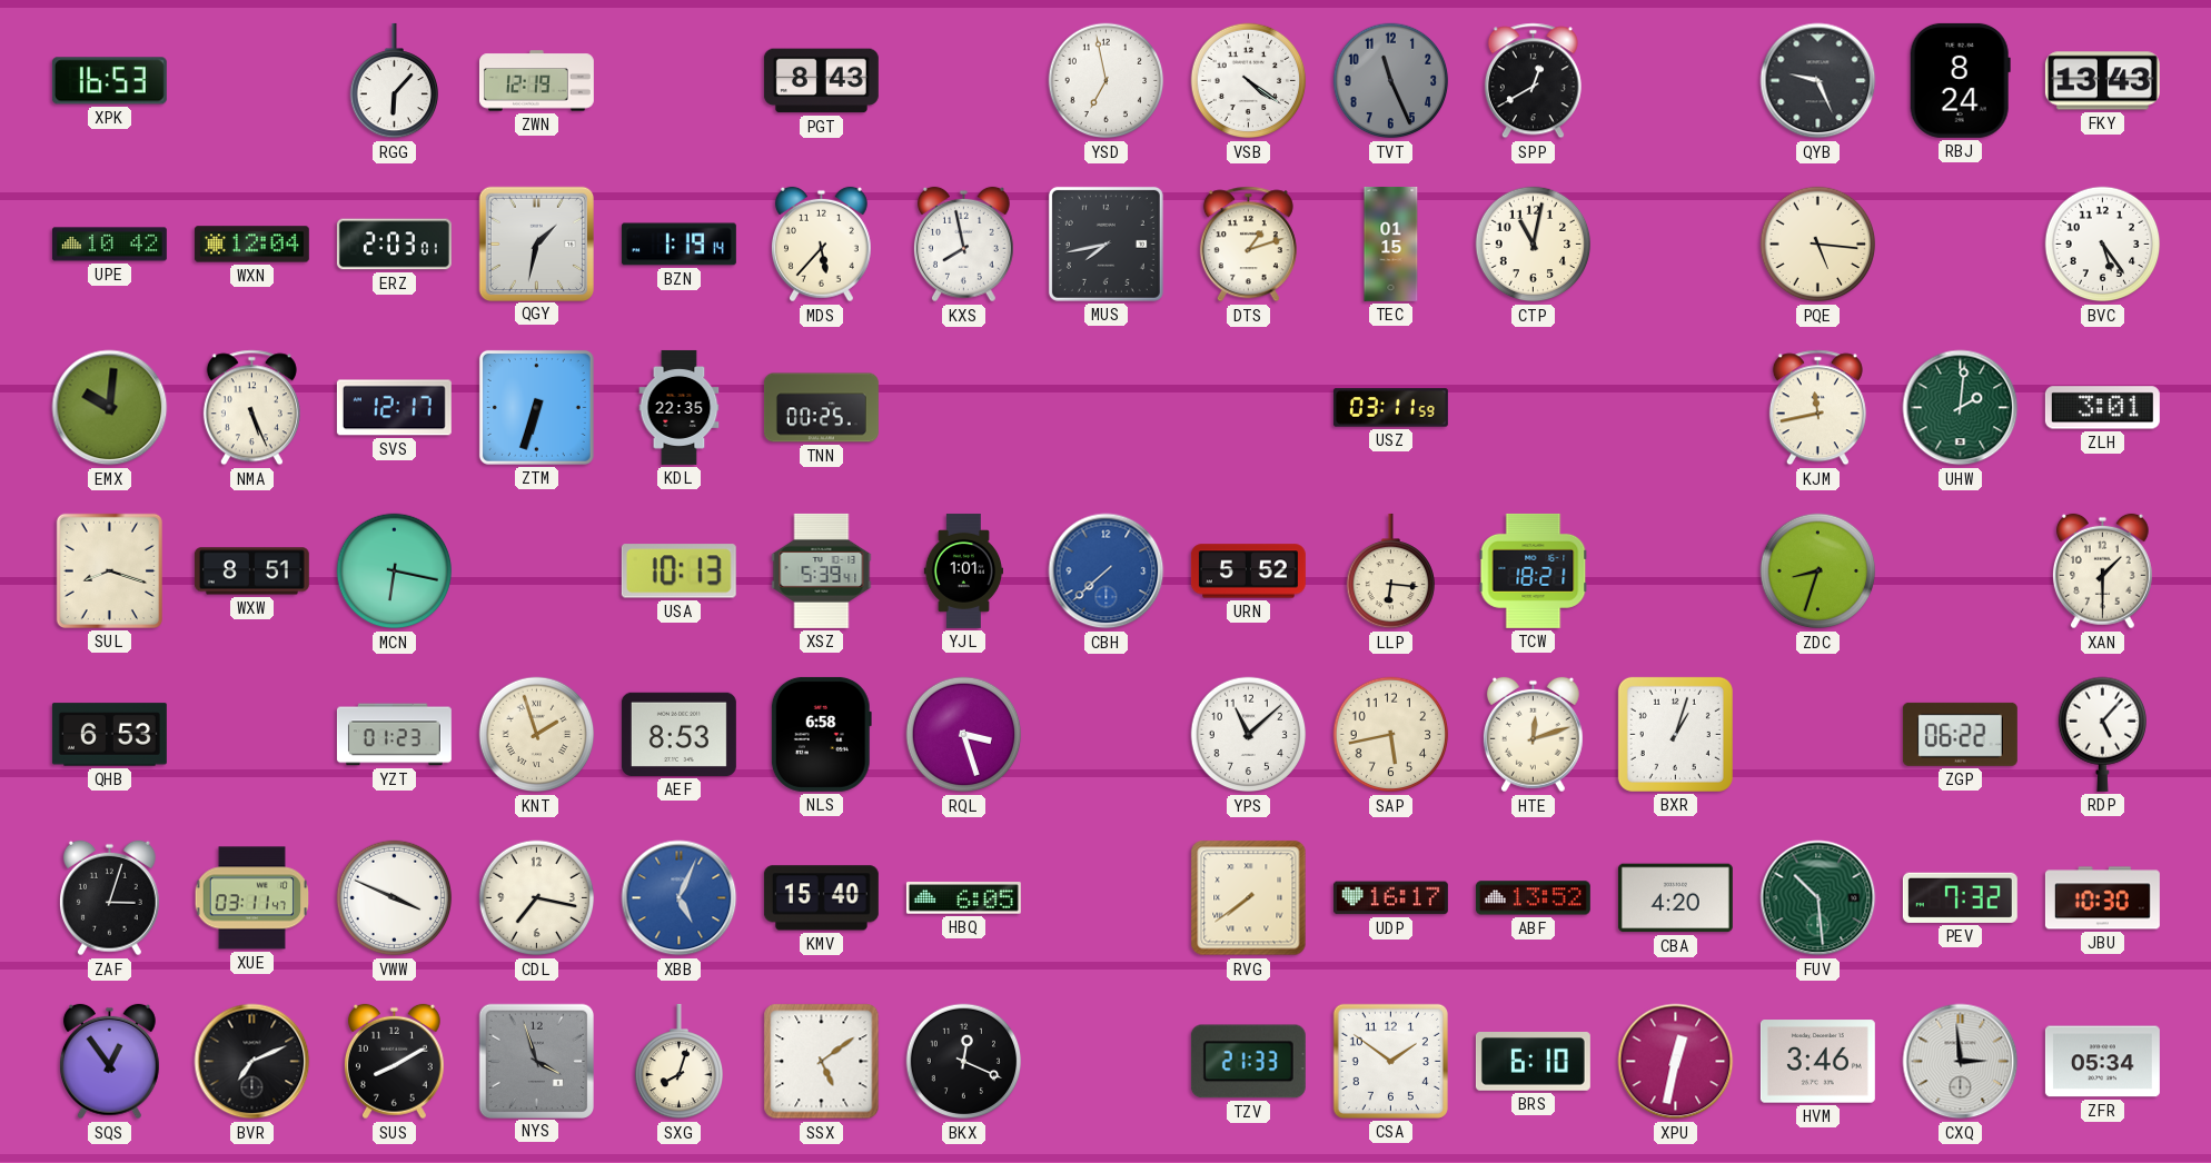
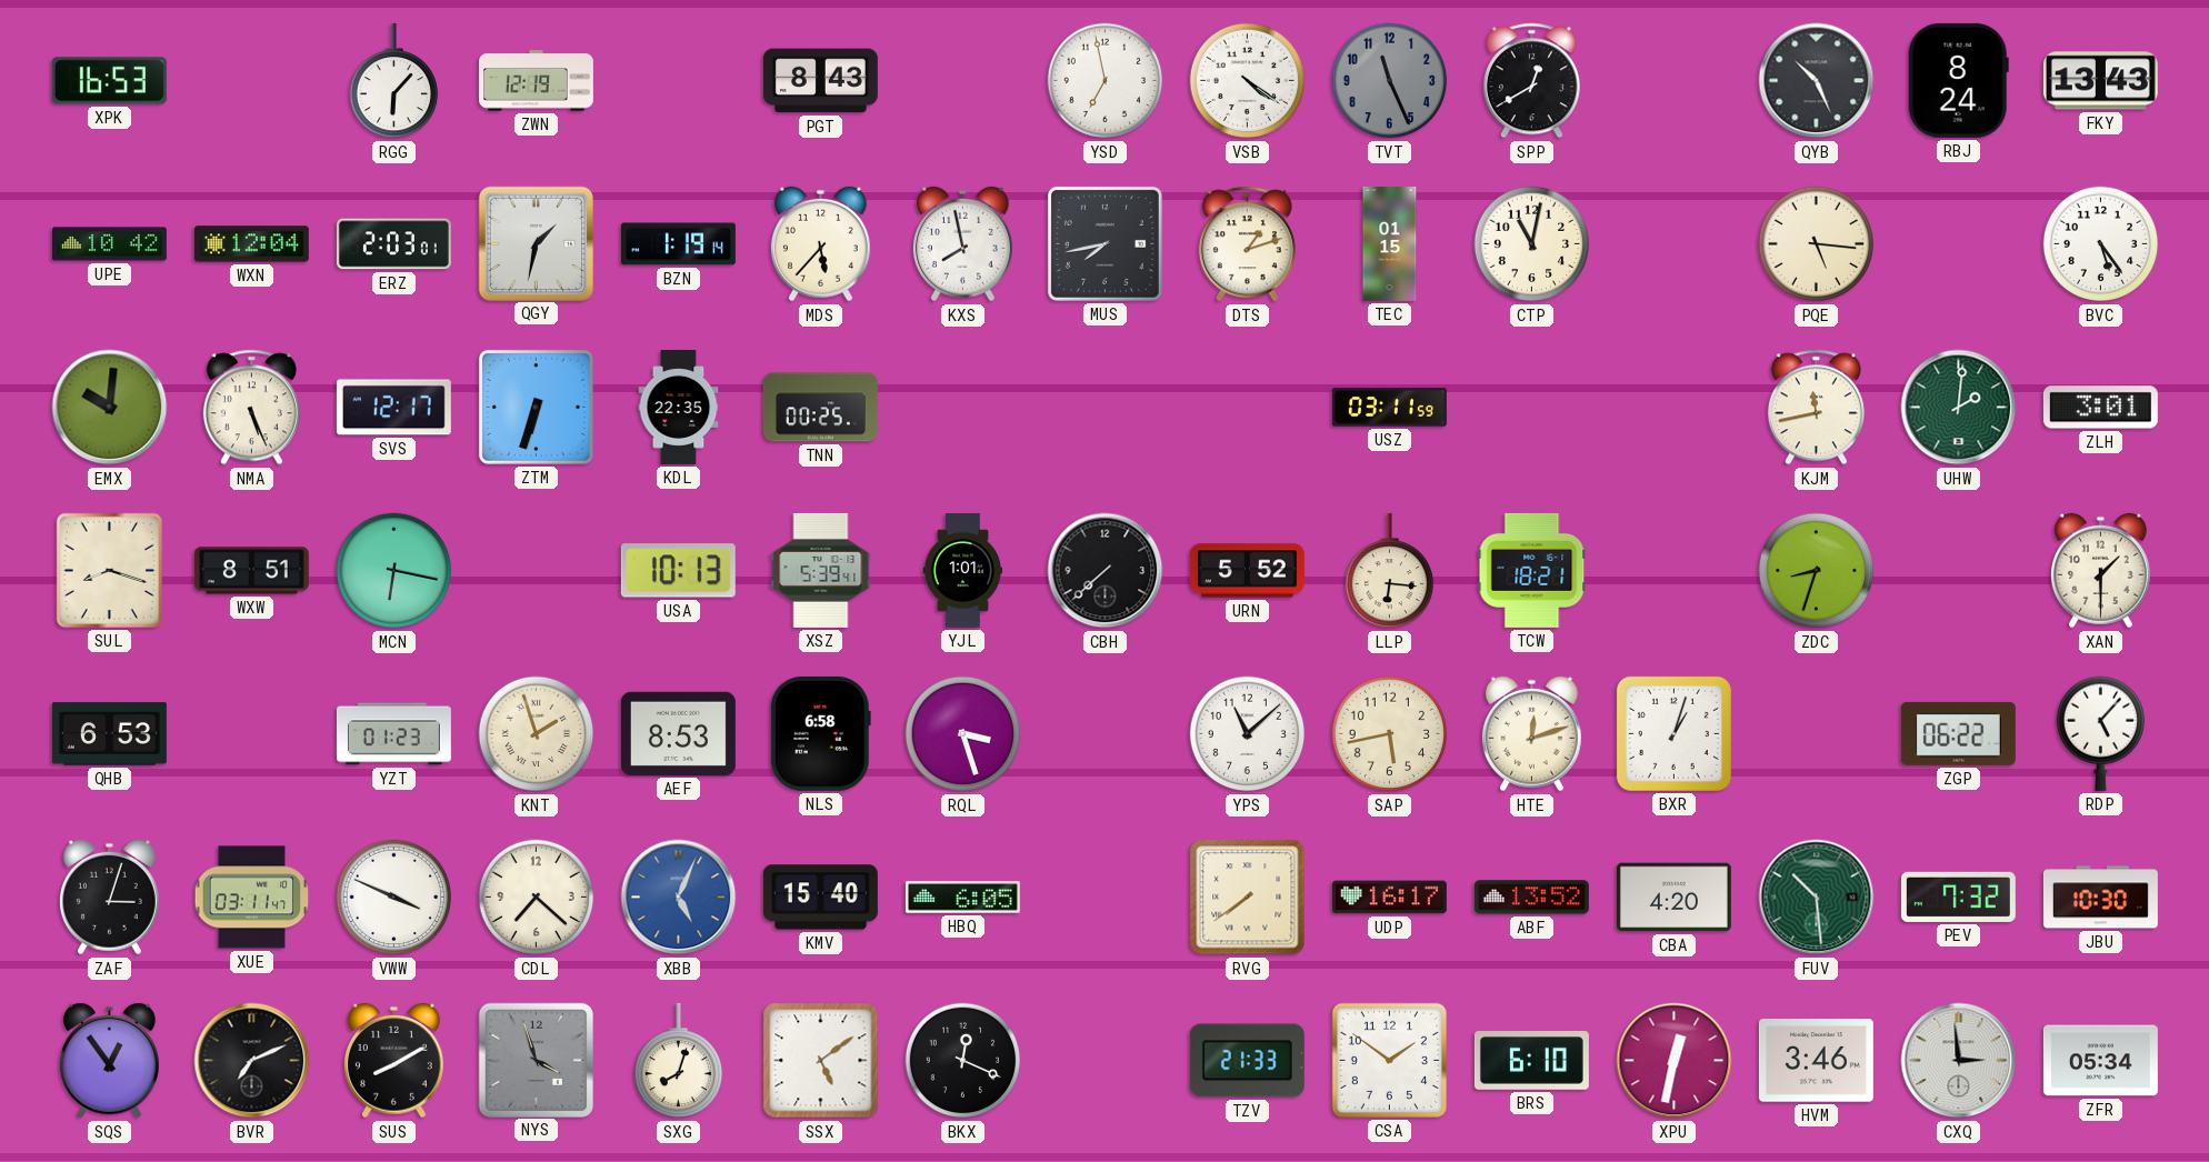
QYB: 9:26 -> 10:26
CBH dial: blue -> black
CDL: 7:17 -> 7:22
